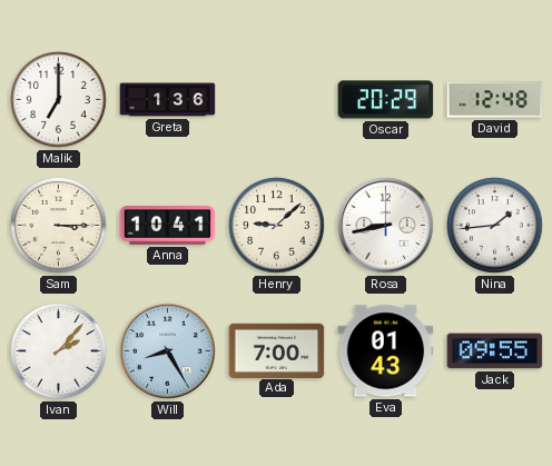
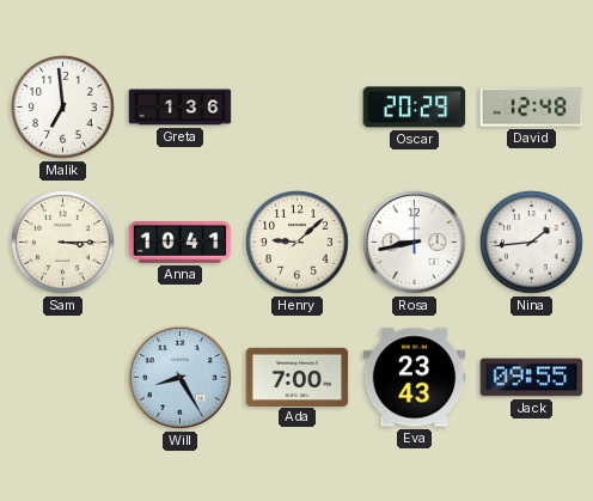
Malik: 7:00 -> 6:59
Ivan: 2:07 -> none
Eva: 01:43 -> 23:43
